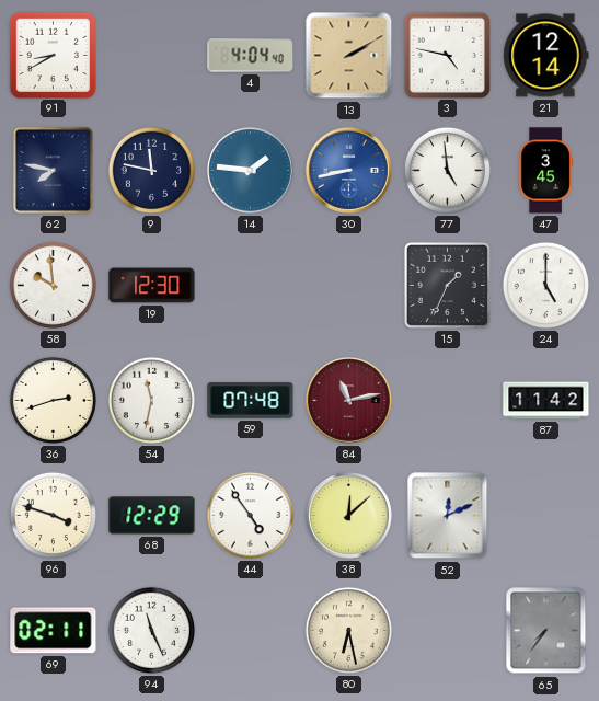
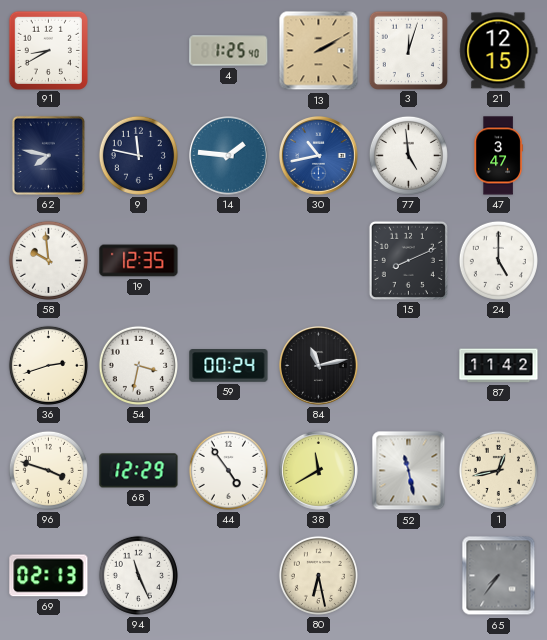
4: 4:04 -> 1:25
3: 4:47 -> 12:03
21: 12:14 -> 12:15
30: 8:43 -> 10:43
47: 3:45 -> 3:47
19: 12:30 -> 12:35
15: 1:34 -> 8:11
54: 11:32 -> 3:32
59: 07:48 -> 00:24
84 dial: burgundy -> black
38: 12:08 -> 11:40
52: 12:11 -> 11:28
1: none -> 12:43
69: 02:11 -> 02:13
